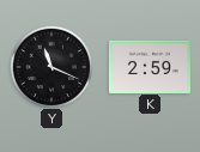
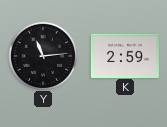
Y: 11:19 -> 11:14
